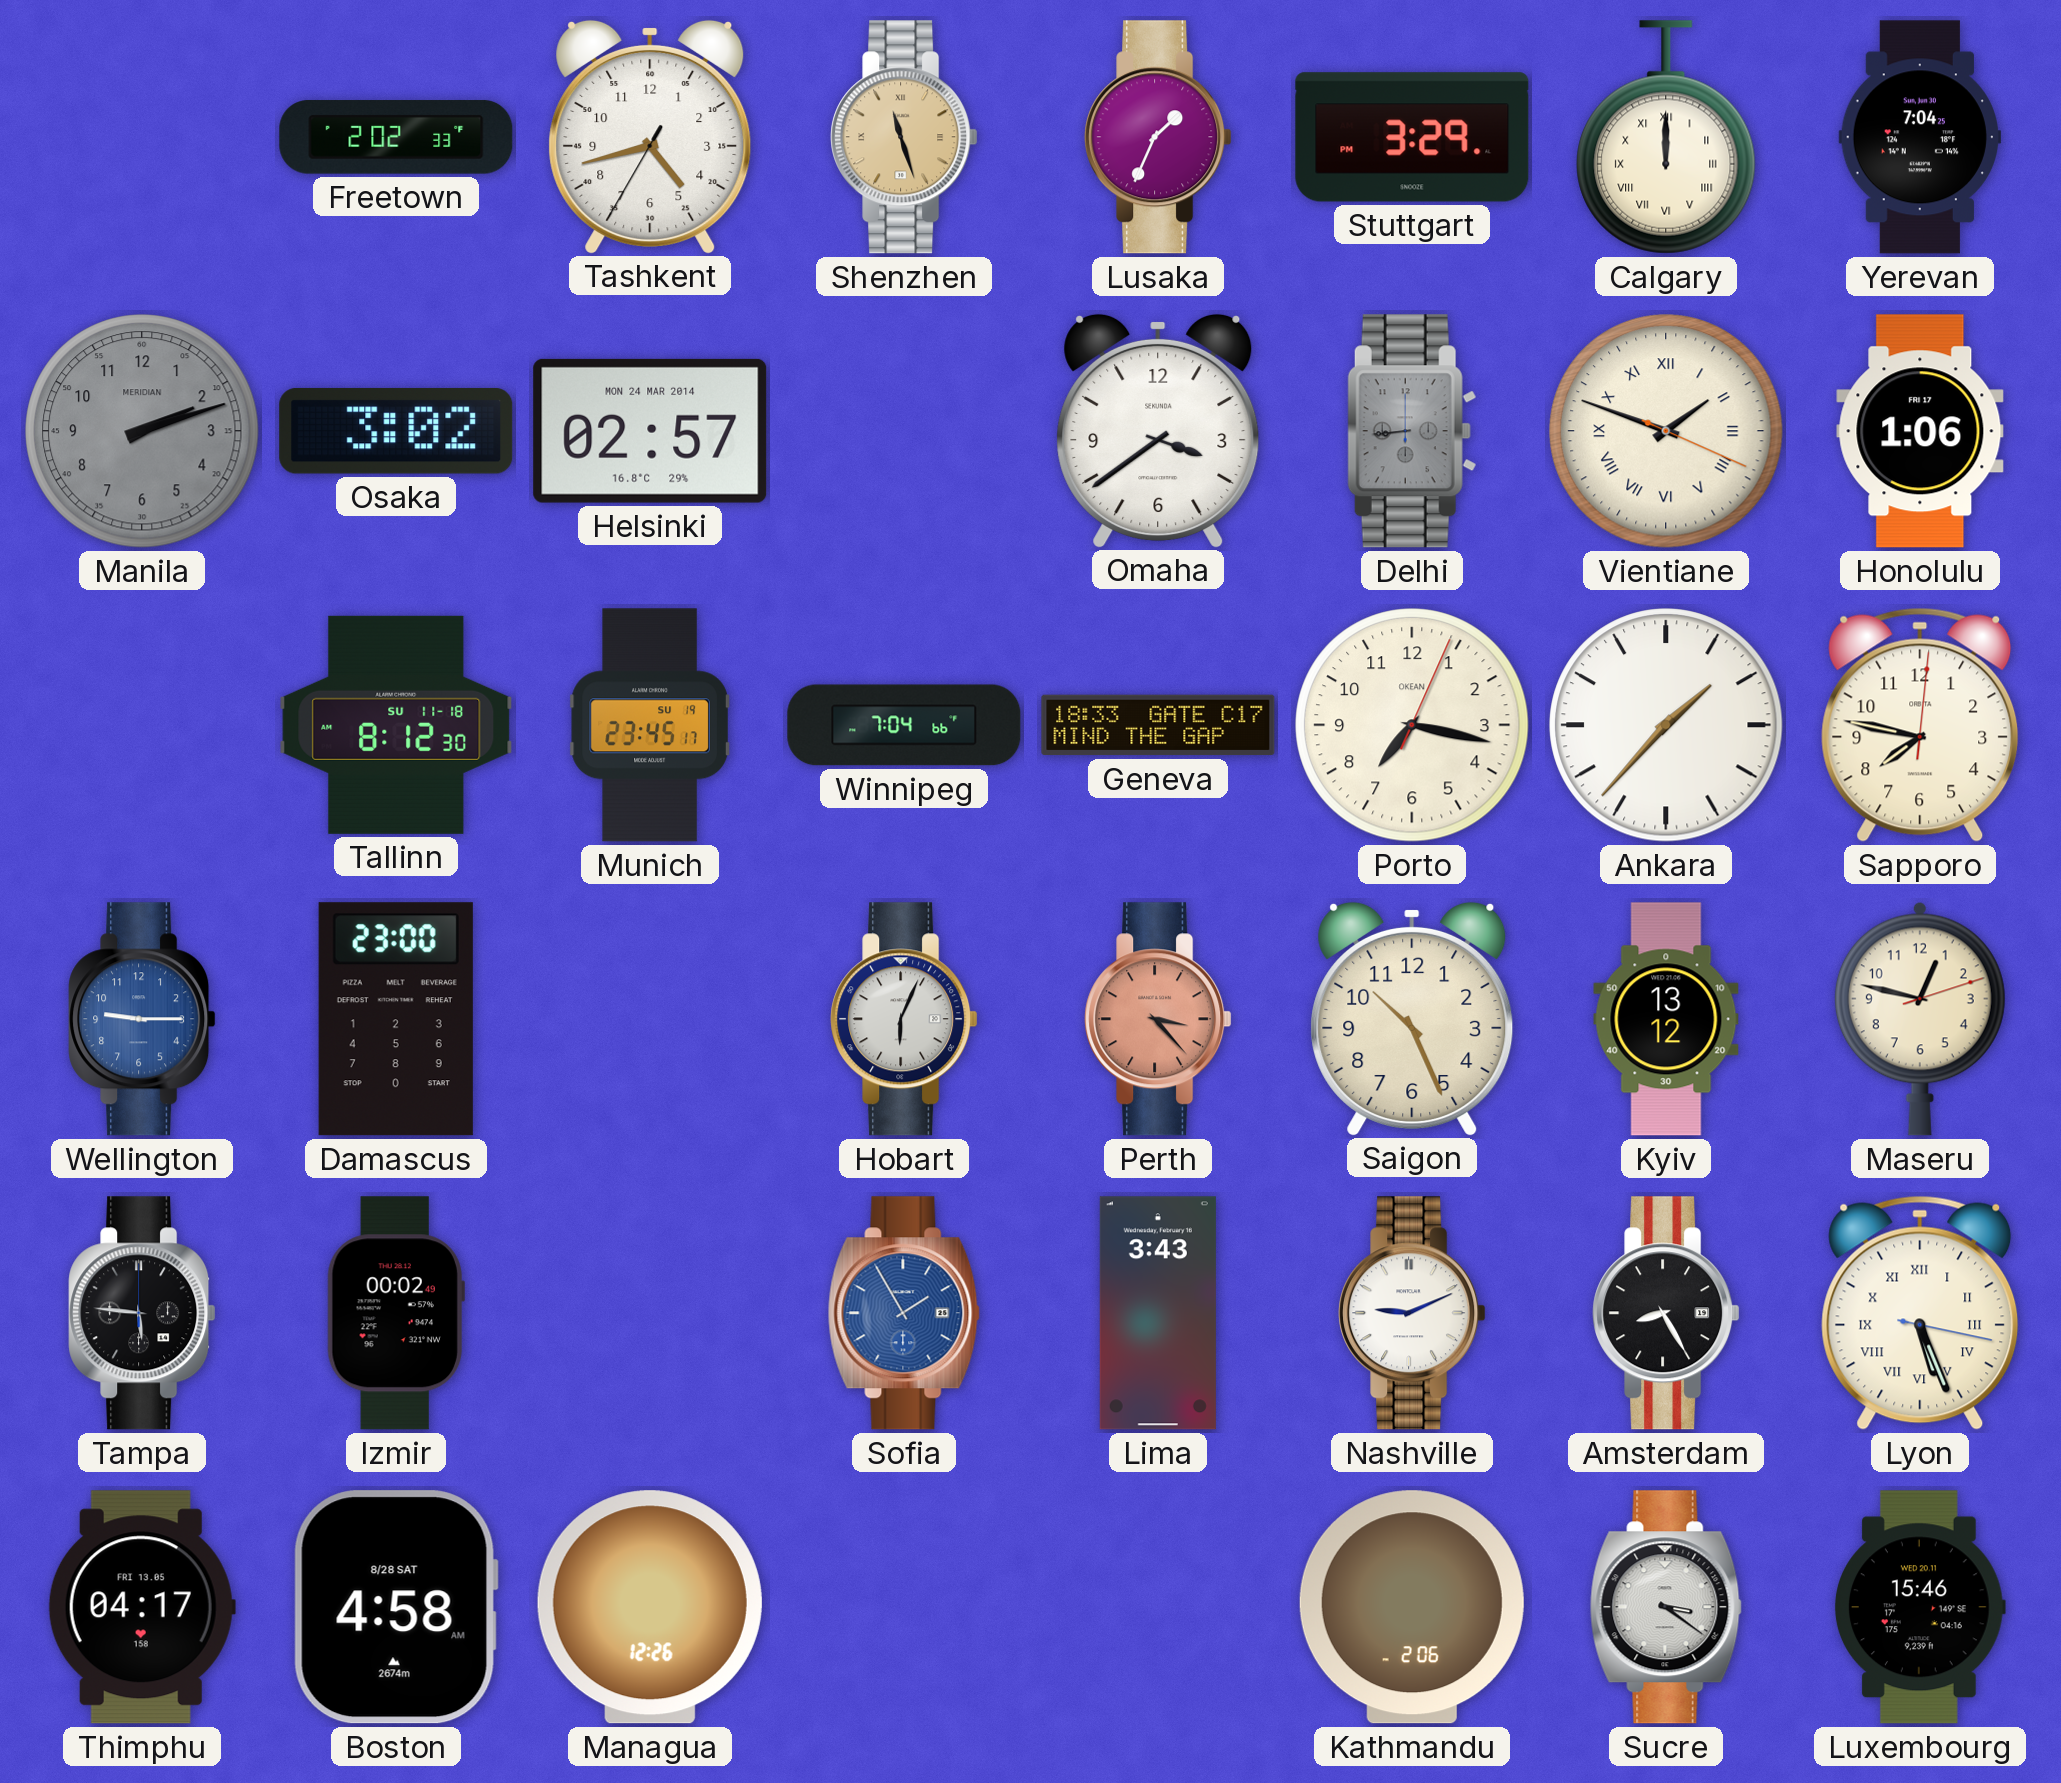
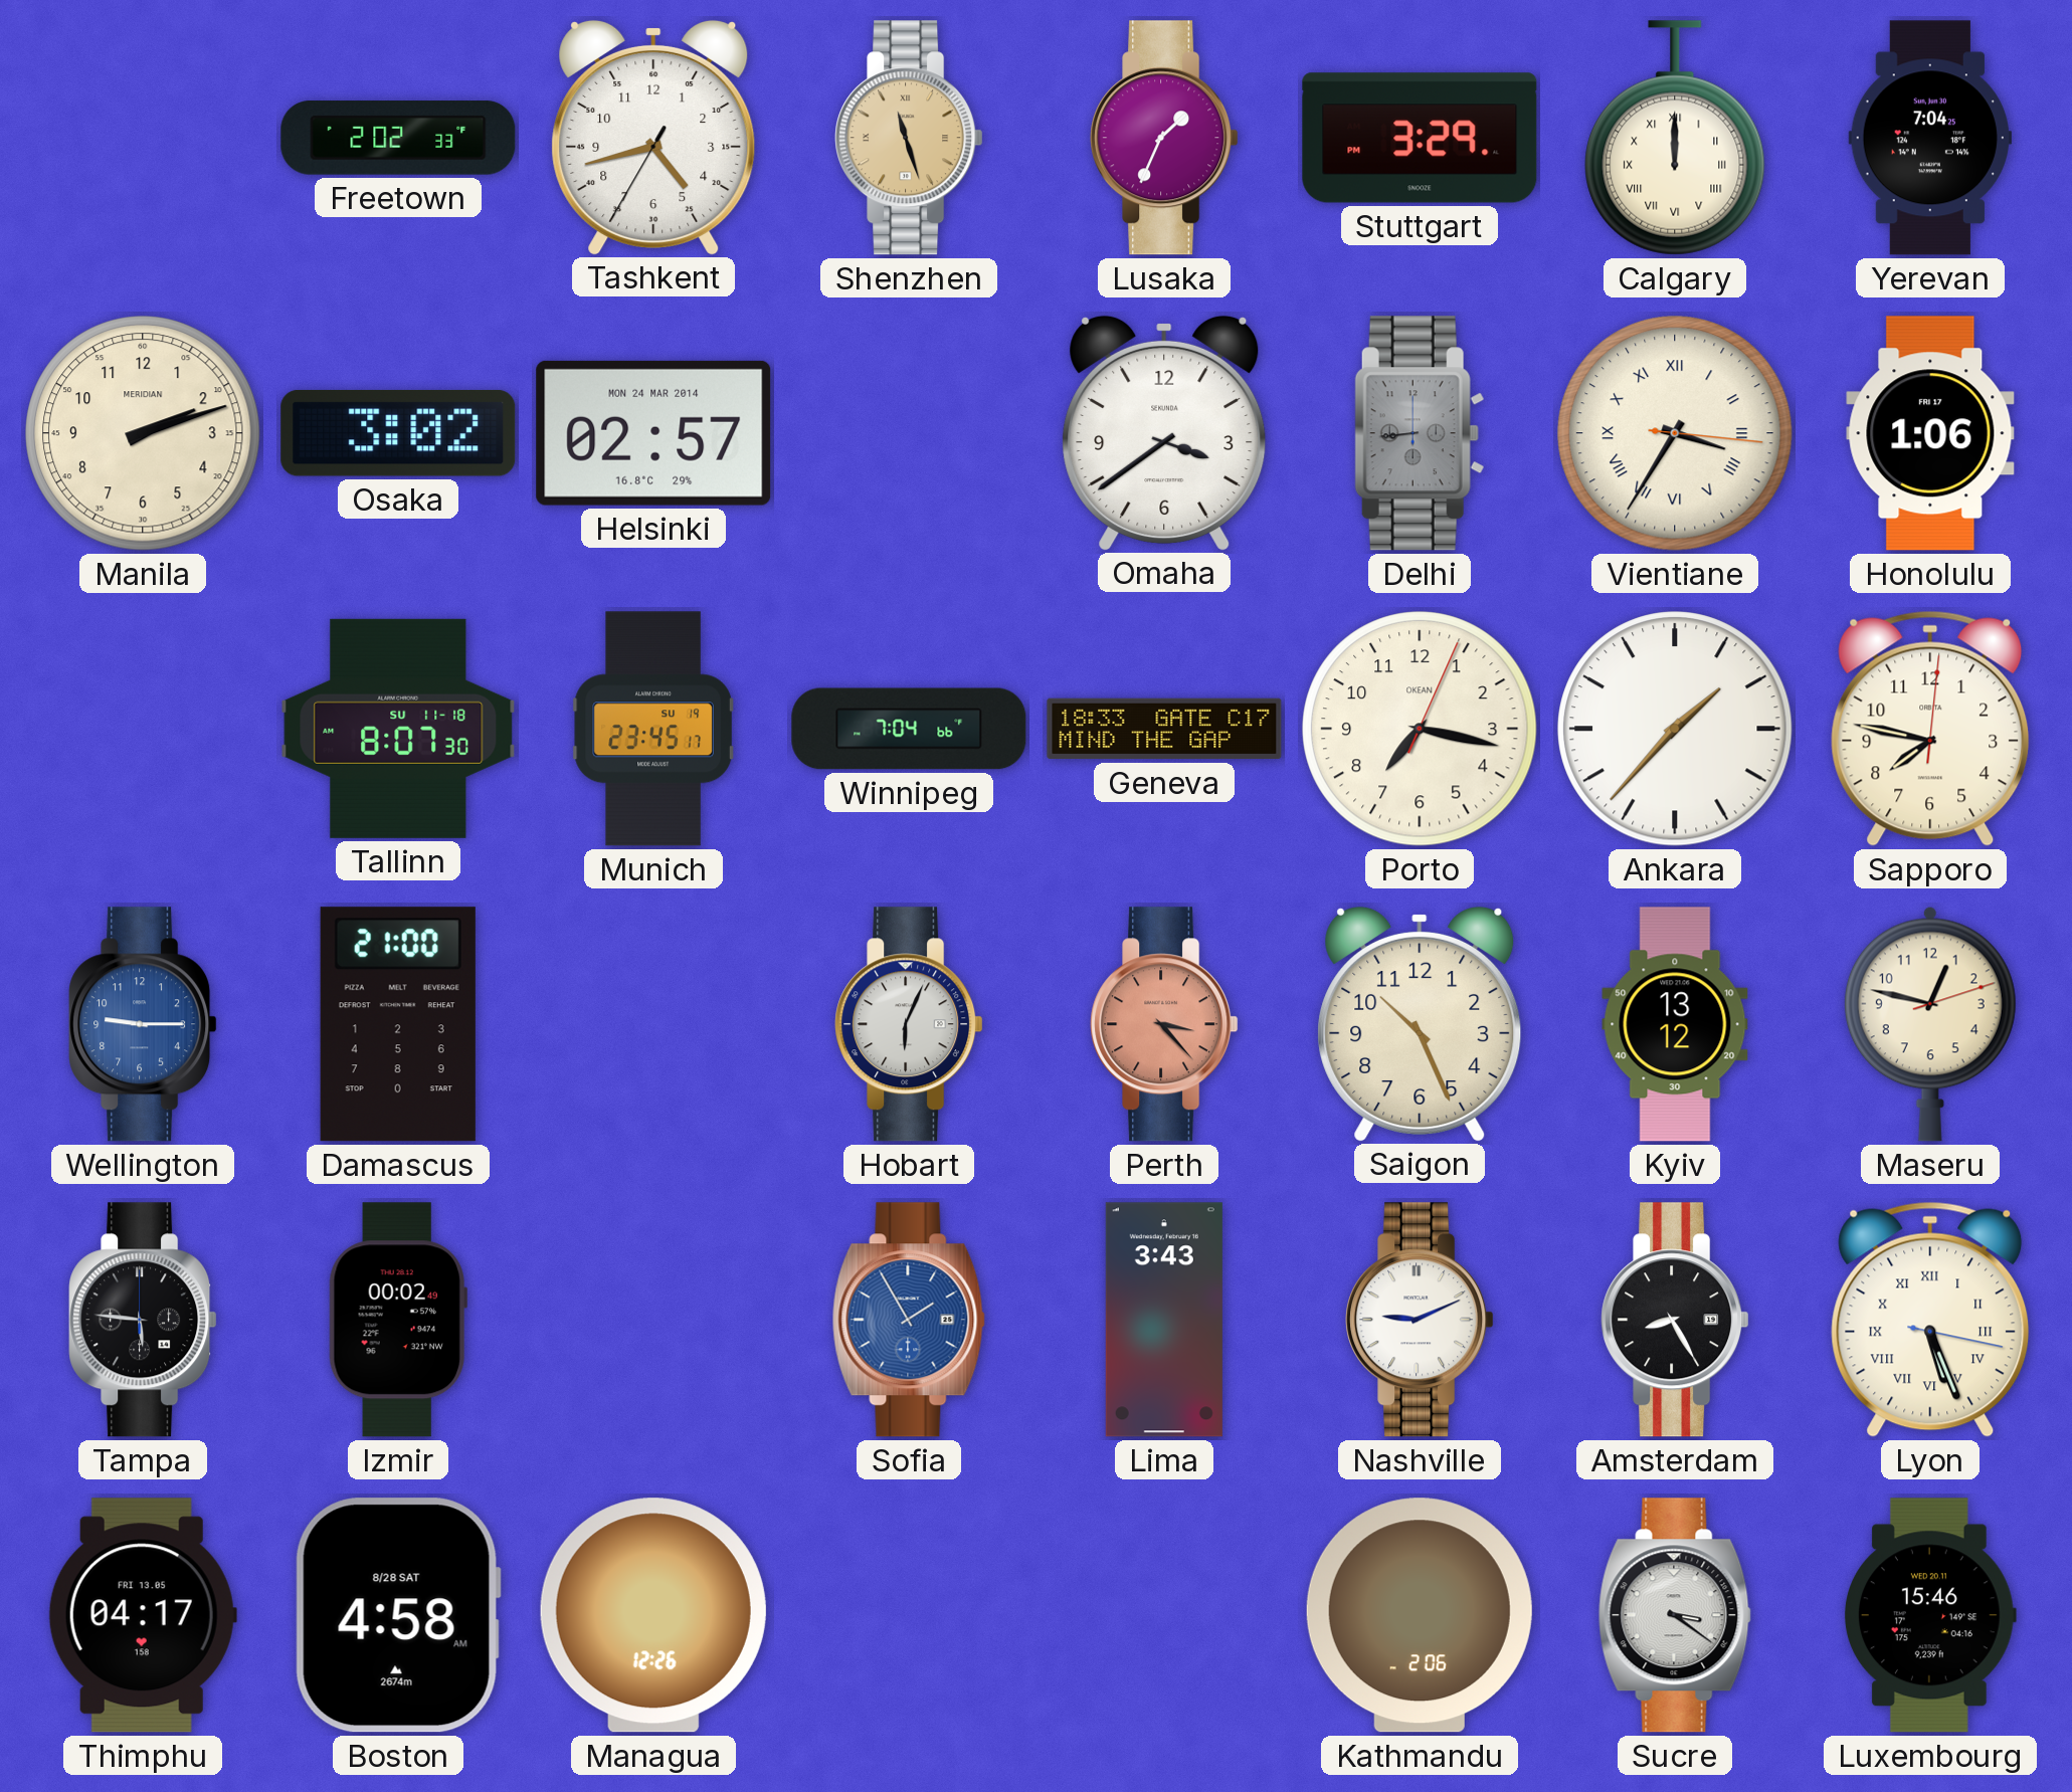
Manila dial: grey -> cream
Vientiane: 1:48 -> 3:35
Tallinn: 8:12 -> 8:07
Damascus: 23:00 -> 21:00
